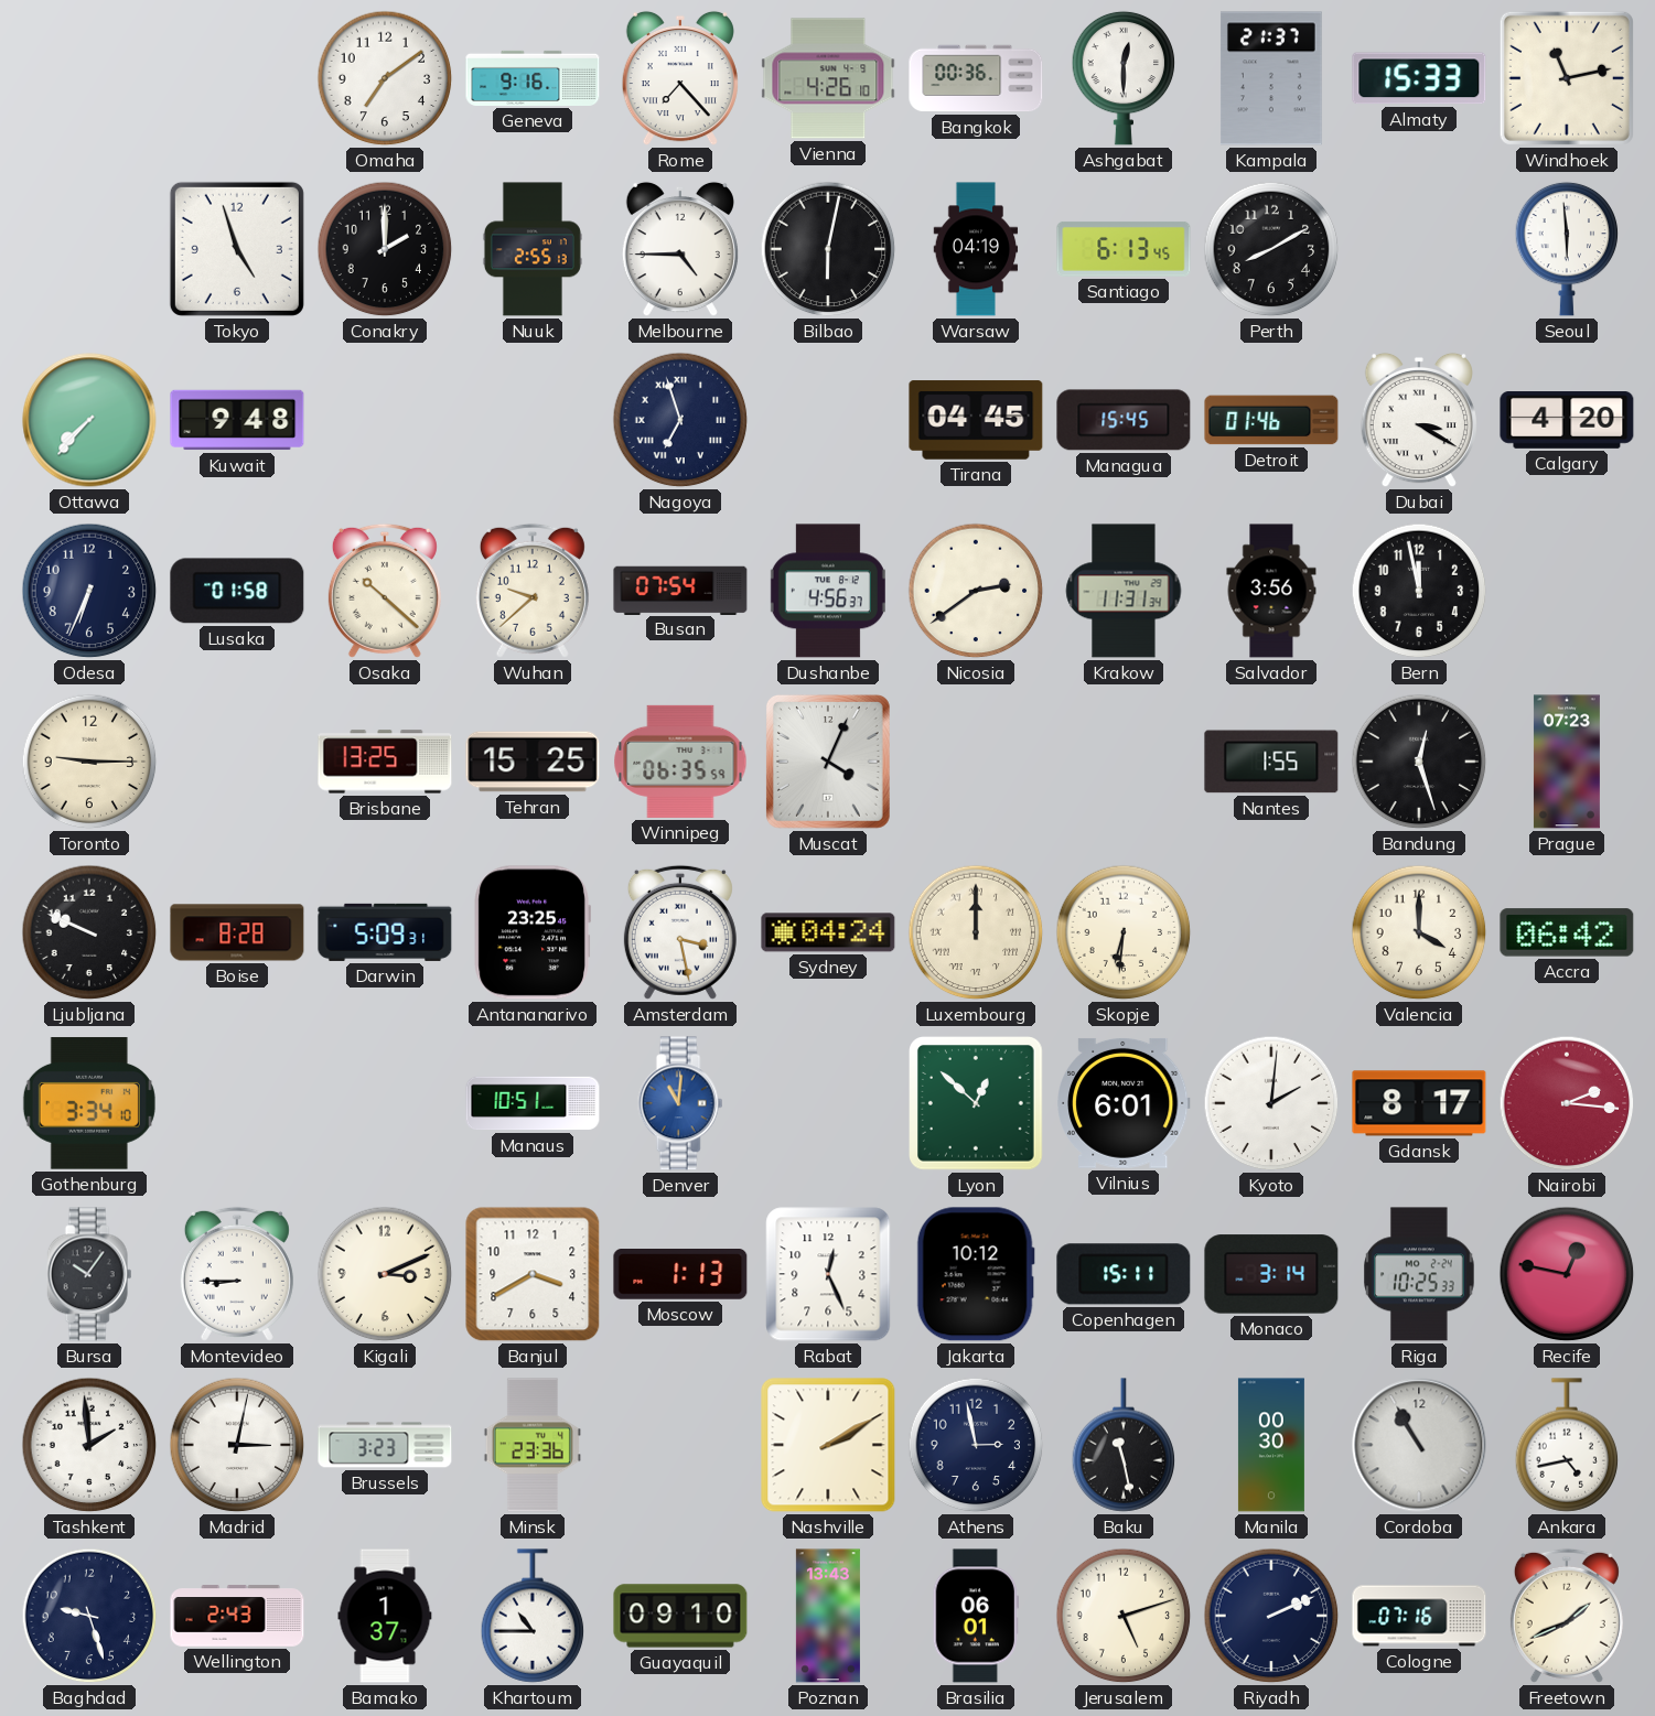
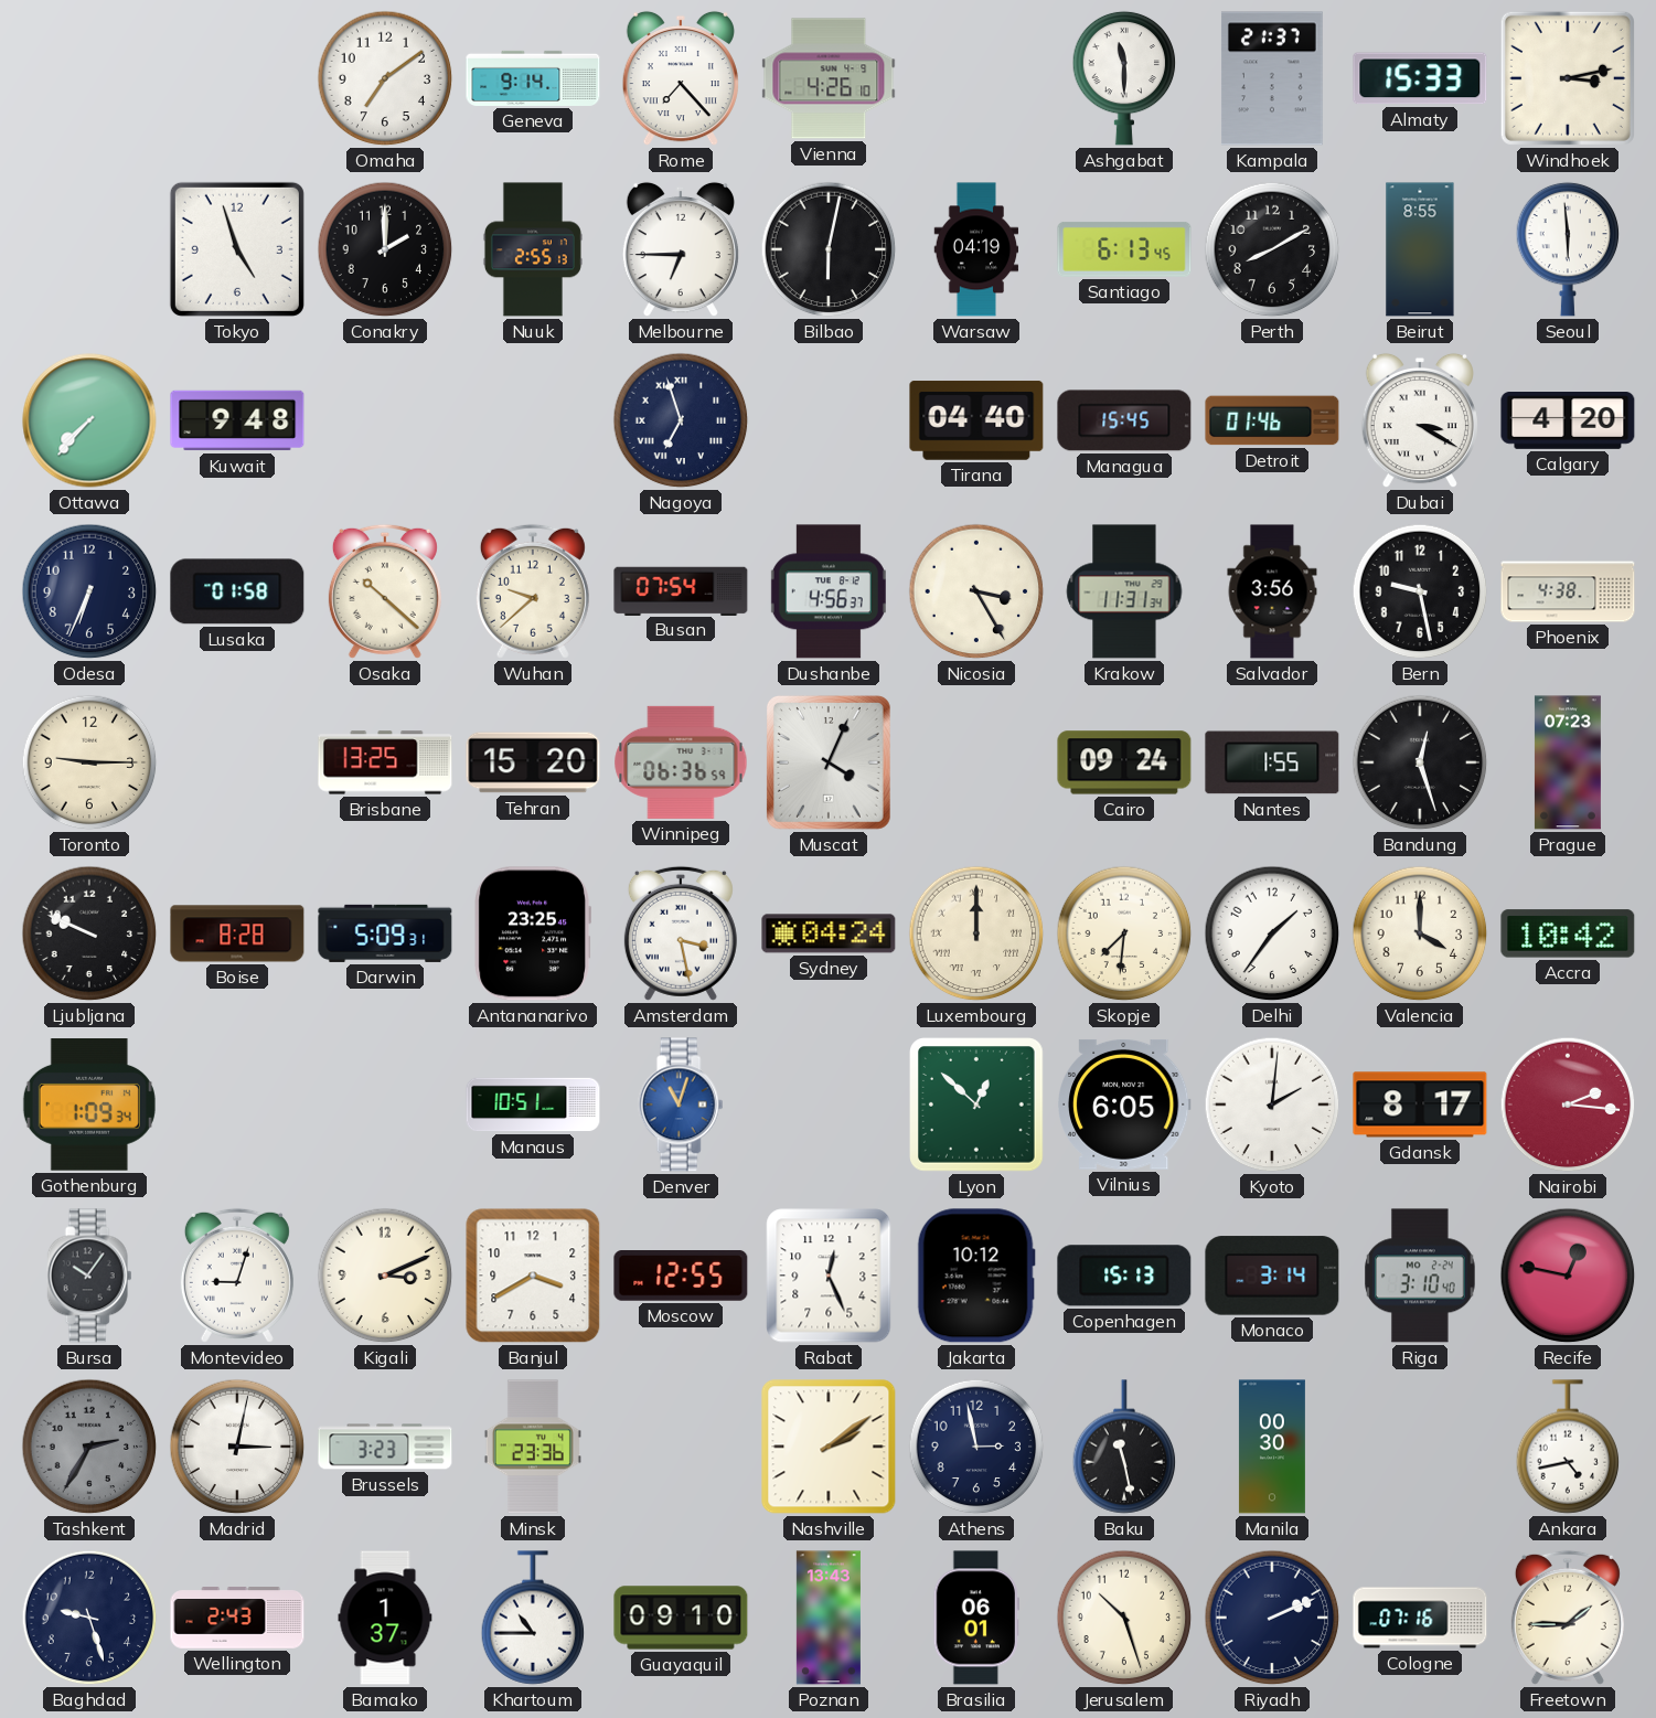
Geneva: 9:16 -> 9:14
Bangkok: 00:36 -> none
Ashgabat: 12:30 -> 11:30
Windhoek: 11:13 -> 3:13
Melbourne: 4:45 -> 6:45
Beirut: none -> 8:55
Tirana: 04:45 -> 04:40
Nicosia: 2:39 -> 3:25
Bern: 11:58 -> 9:28
Phoenix: none -> 4:38
Tehran: 15:25 -> 15:20
Winnipeg: 06:35 -> 06:36
Cairo: none -> 09:24
Skopje: 6:31 -> 7:31
Delhi: none -> 1:36
Accra: 06:42 -> 10:42
Gothenburg: 3:34 -> 1:09
Denver: 11:01 -> 11:03
Vilnius: 6:01 -> 6:05
Montevideo: 8:45 -> 9:03
Moscow: 1:13 -> 12:55
Copenhagen: 15:11 -> 15:13
Riga: 10:25 -> 3:10
Tashkent: 1:59 -> 2:35
Tashkent dial: white -> grey
Nashville: 2:10 -> 2:09
Cordoba: 10:55 -> none
Jerusalem: 5:12 -> 10:27
Freetown: 1:41 -> 1:45
